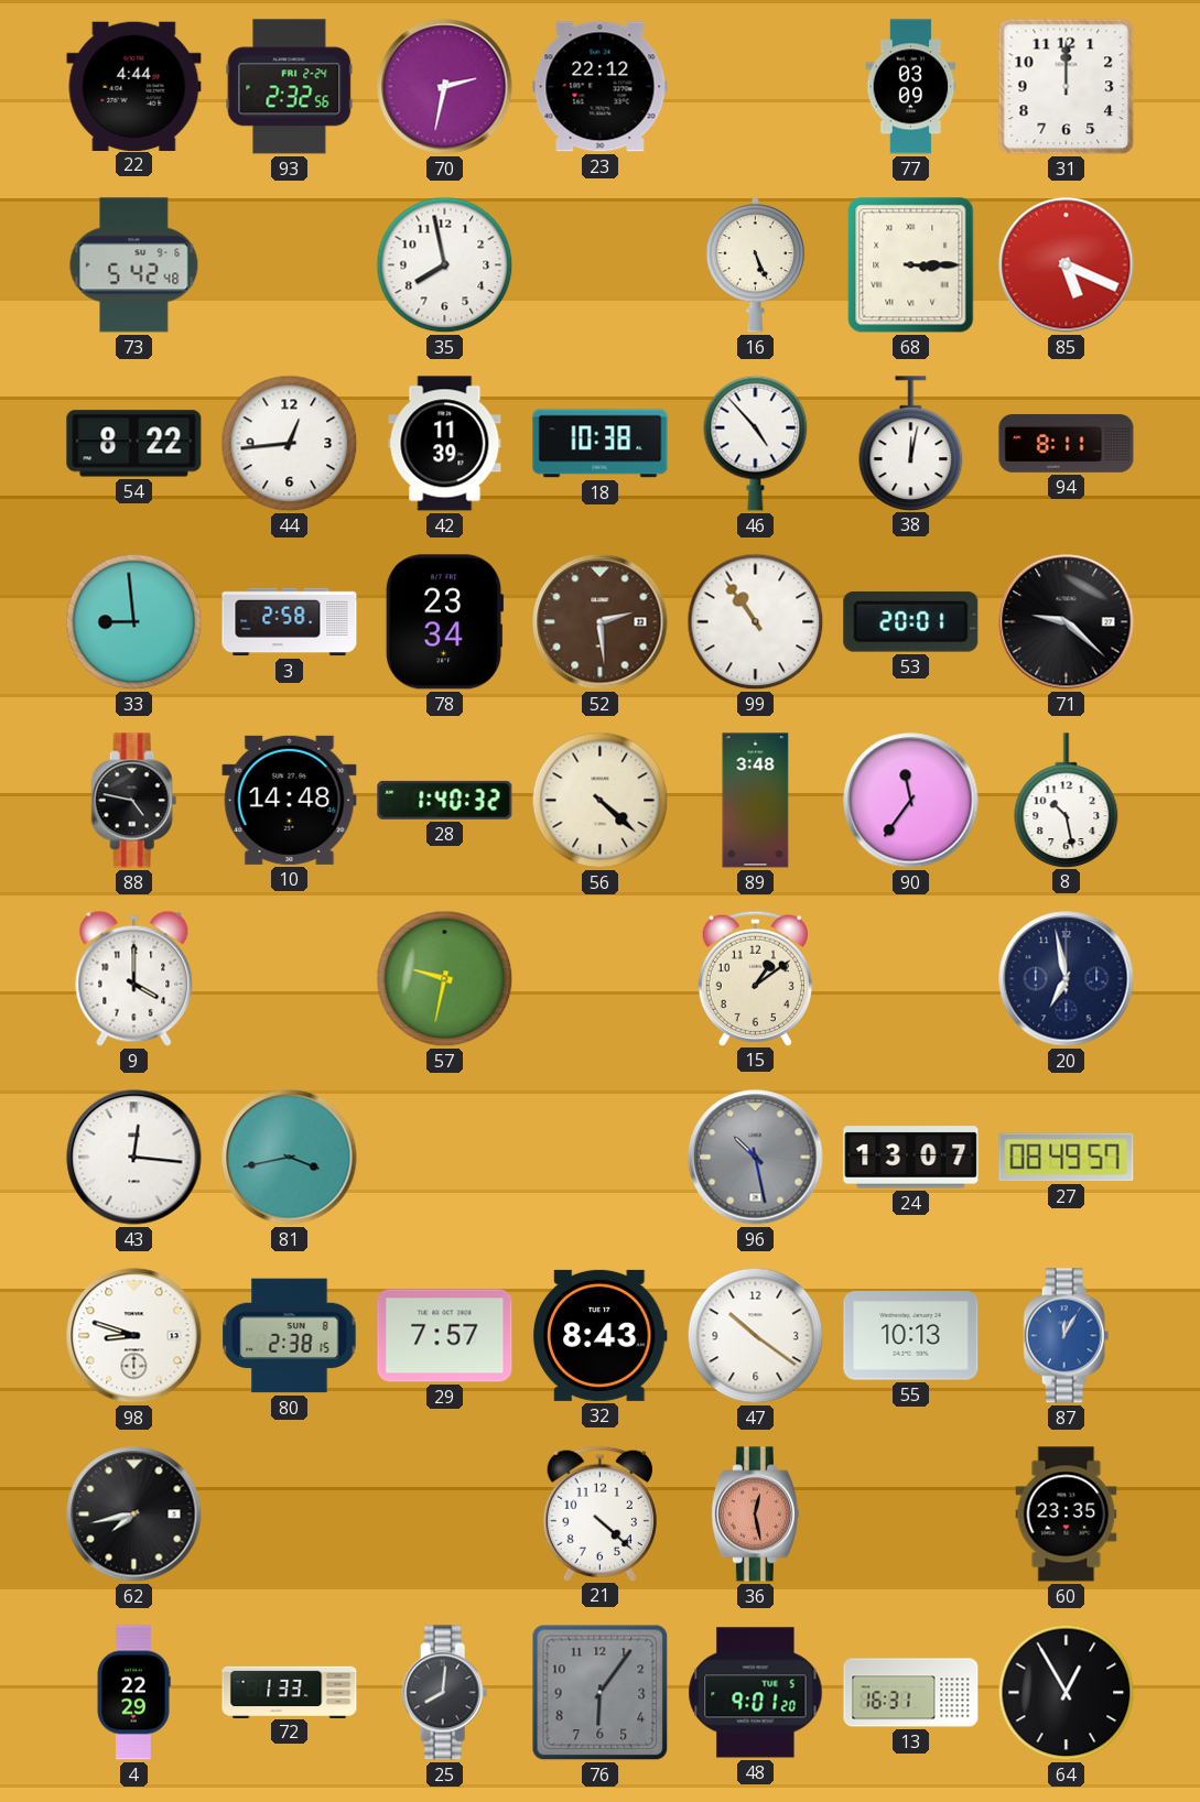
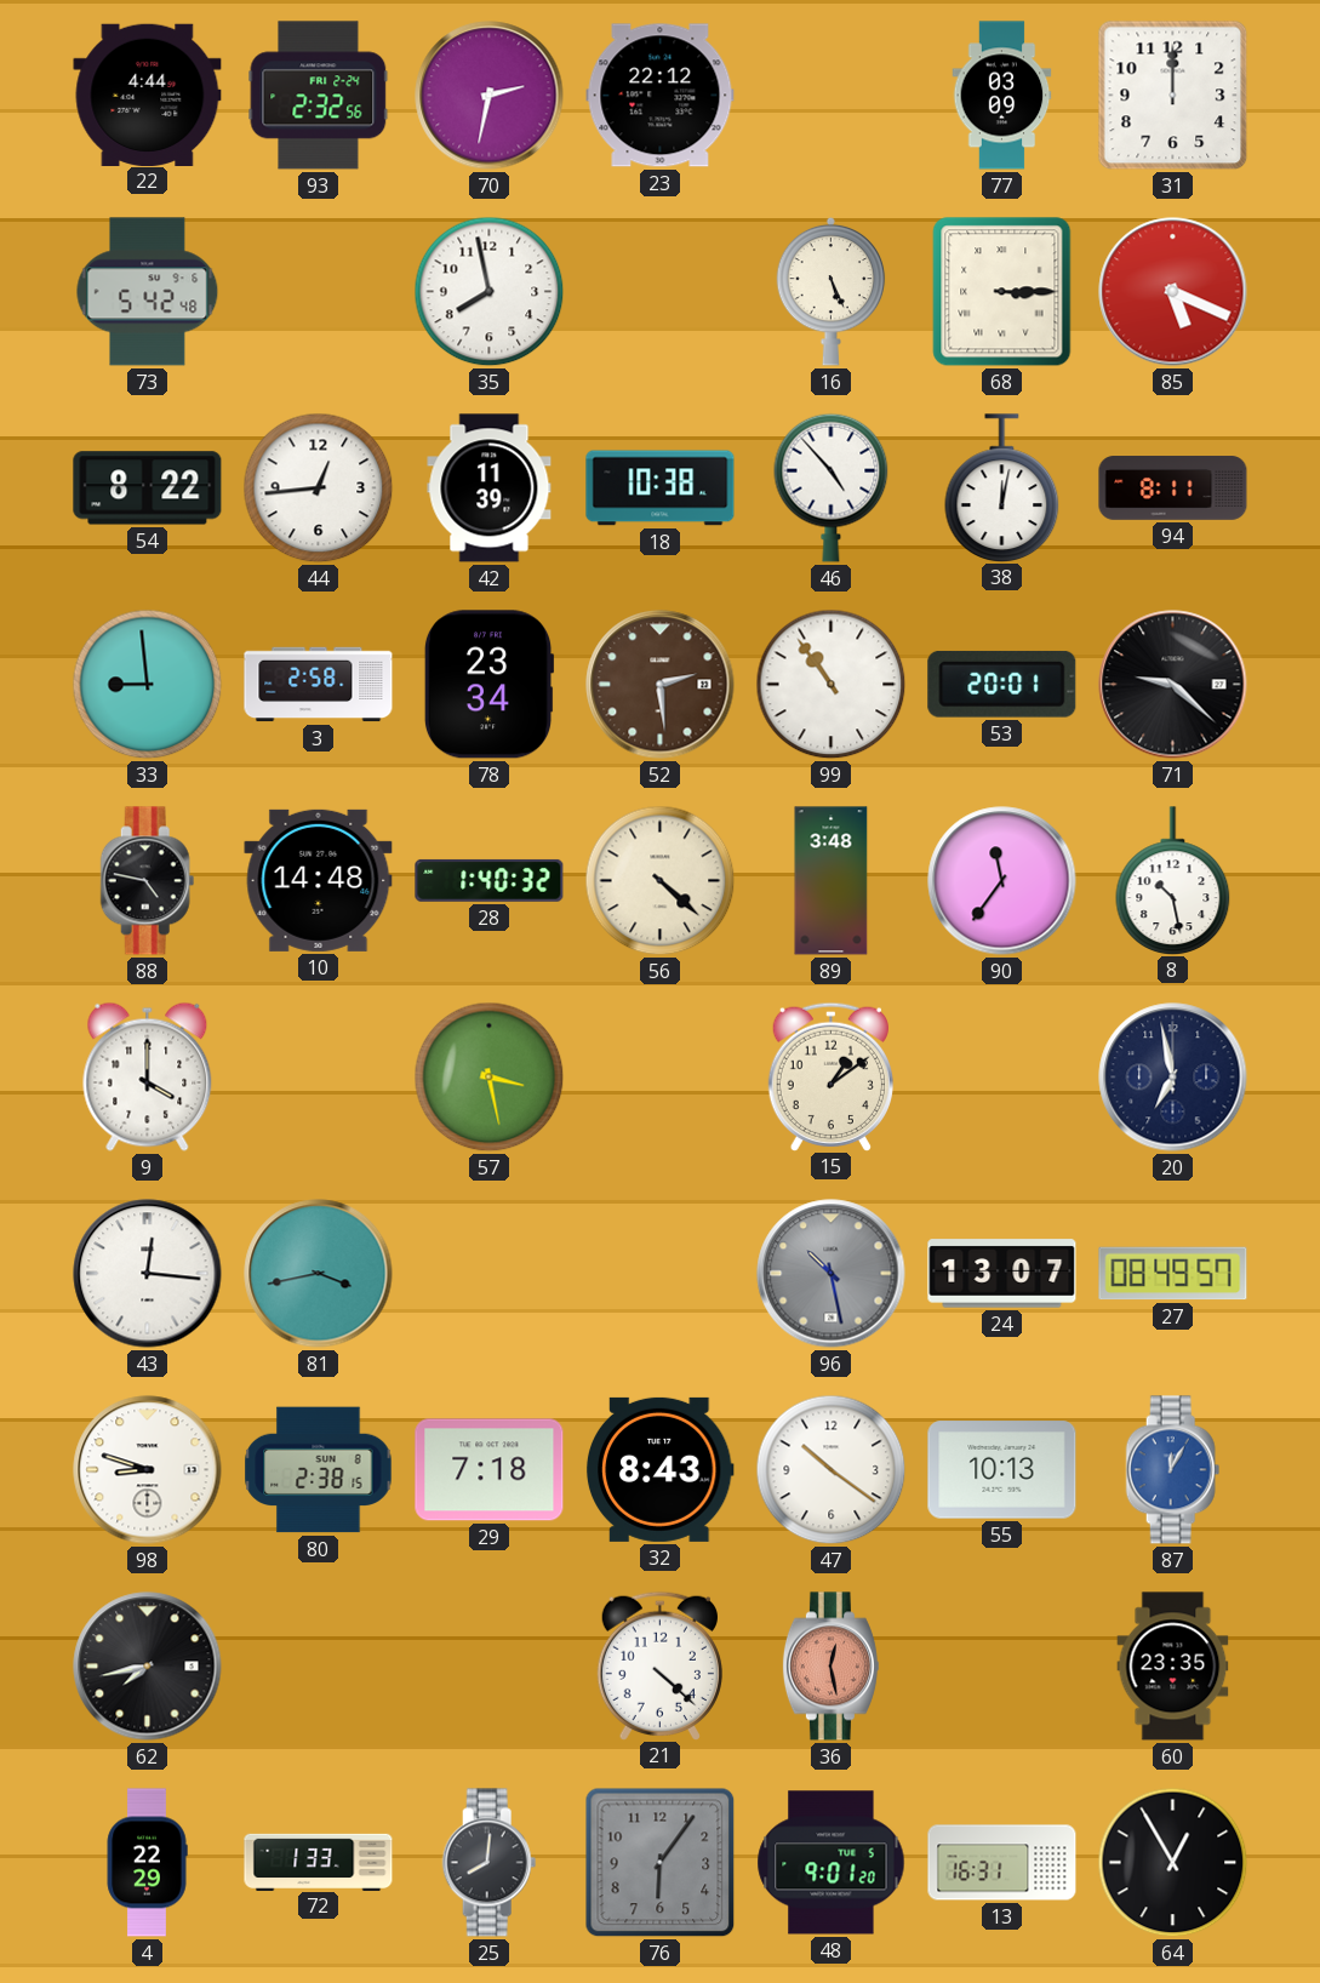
57: 9:32 -> 3:28
29: 7:57 -> 7:18
